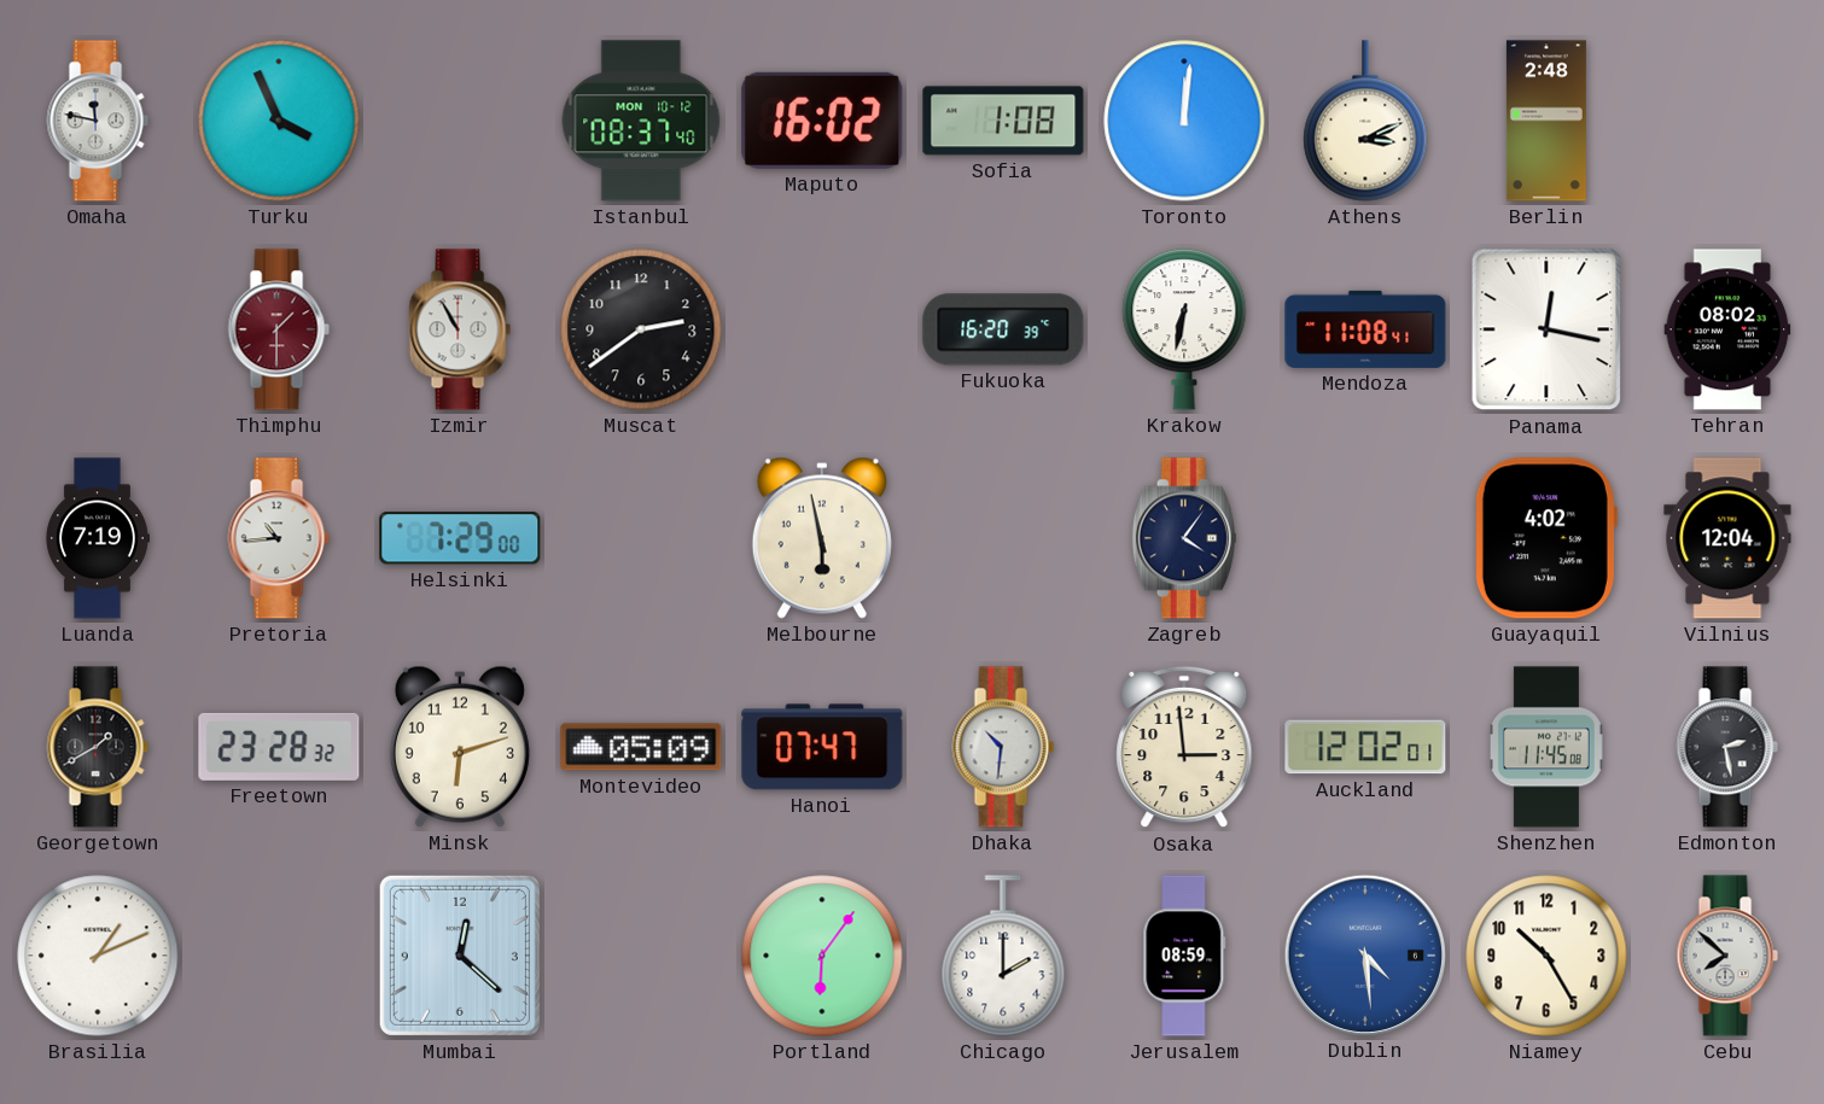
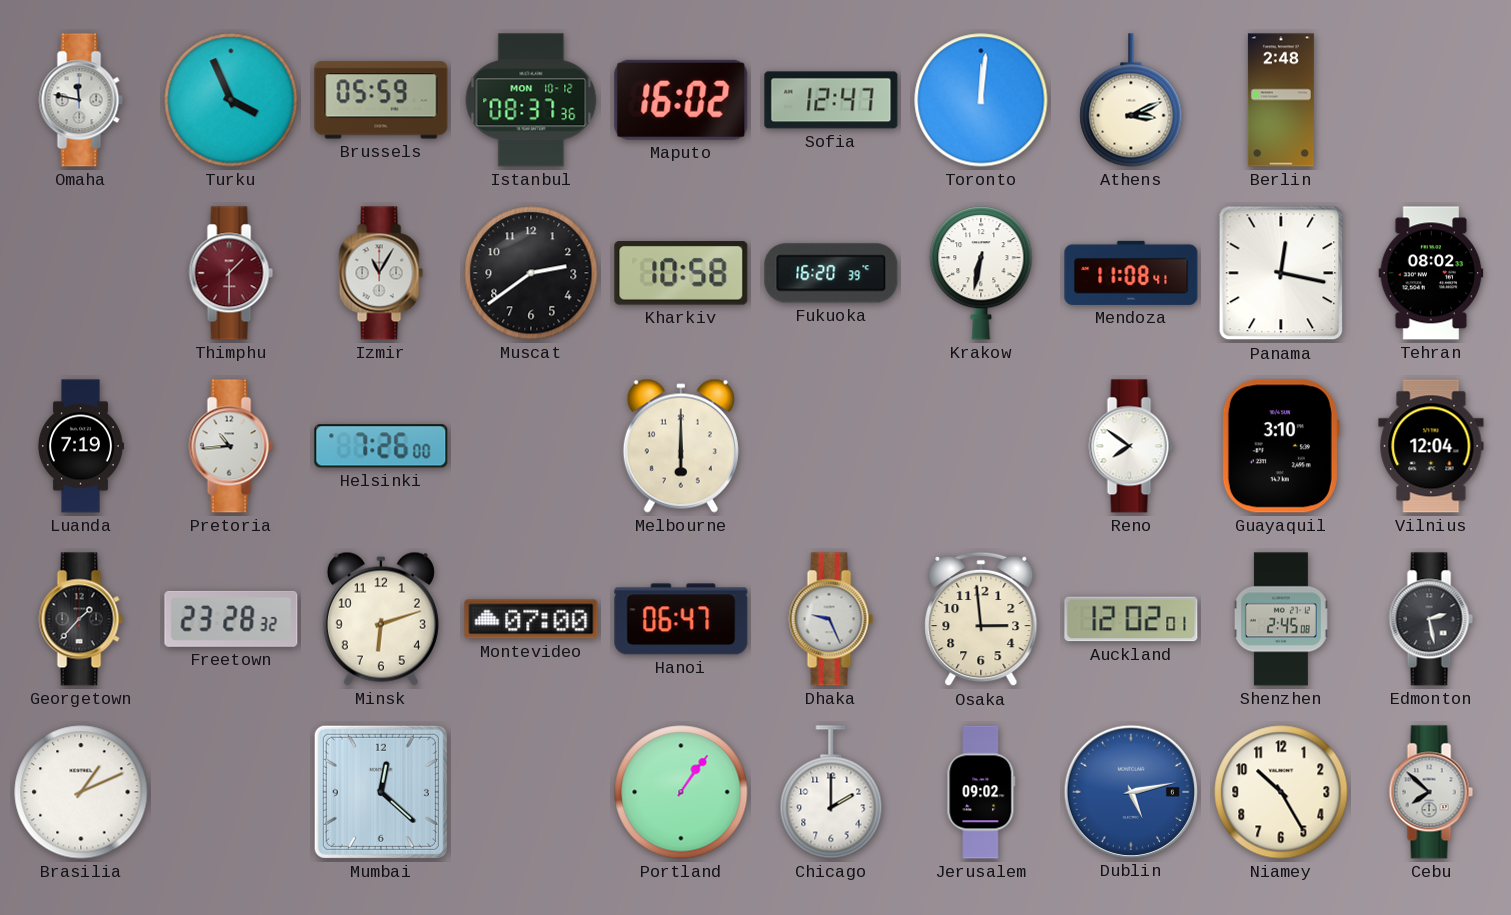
Brussels: none -> 05:59
Istanbul: 08:37:40 -> 08:37:36
Sofia: 1:08 -> 12:47
Izmir: 10:55 -> 11:05
Kharkiv: none -> 10:58
Helsinki: 7:29 -> 7:26
Melbourne: 5:58 -> 6:00
Zagreb: 4:06 -> none
Reno: none -> 7:51
Guayaquil: 4:02 -> 3:10
Georgetown: 1:40 -> 1:37
Montevideo: 05:09 -> 07:00
Hanoi: 07:47 -> 06:47
Dhaka: 10:31 -> 9:26
Shenzhen: 11:45 -> 2:45
Portland: 6:06 -> 1:06
Jerusalem: 08:59 -> 09:02
Dublin: 4:29 -> 5:13
